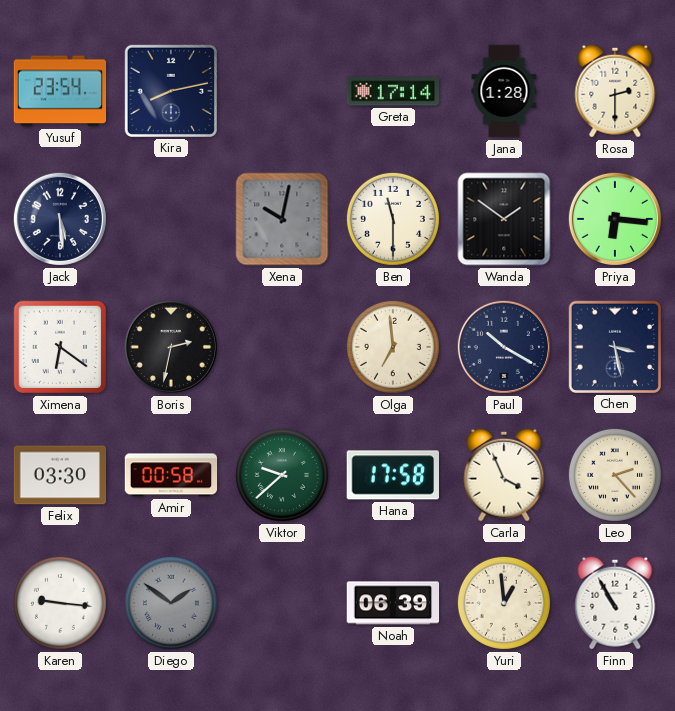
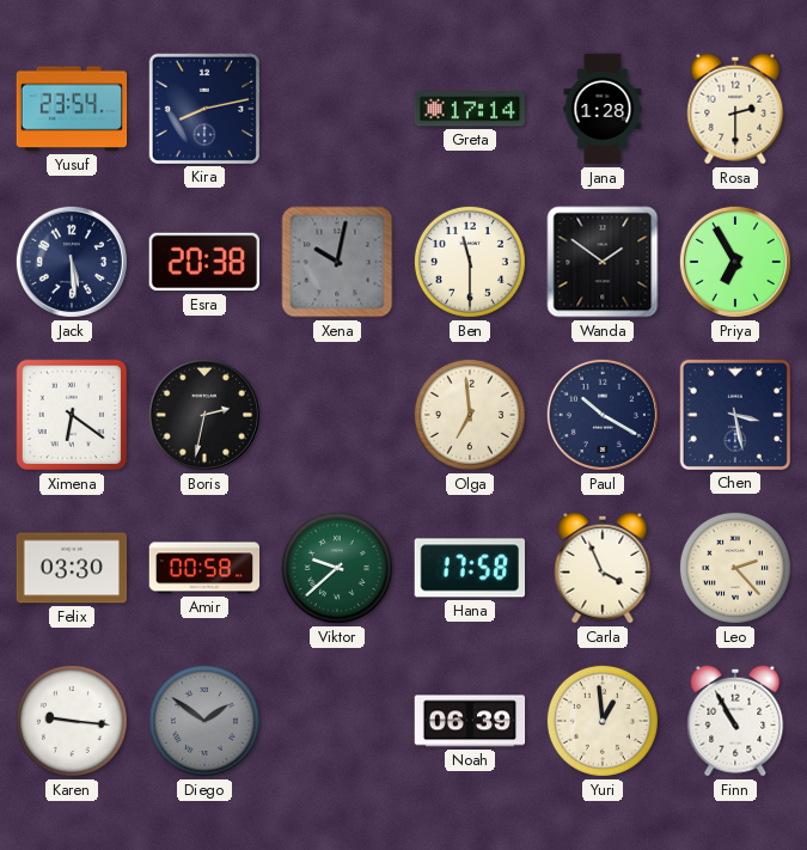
Esra: none -> 20:38
Priya: 6:16 -> 6:55
